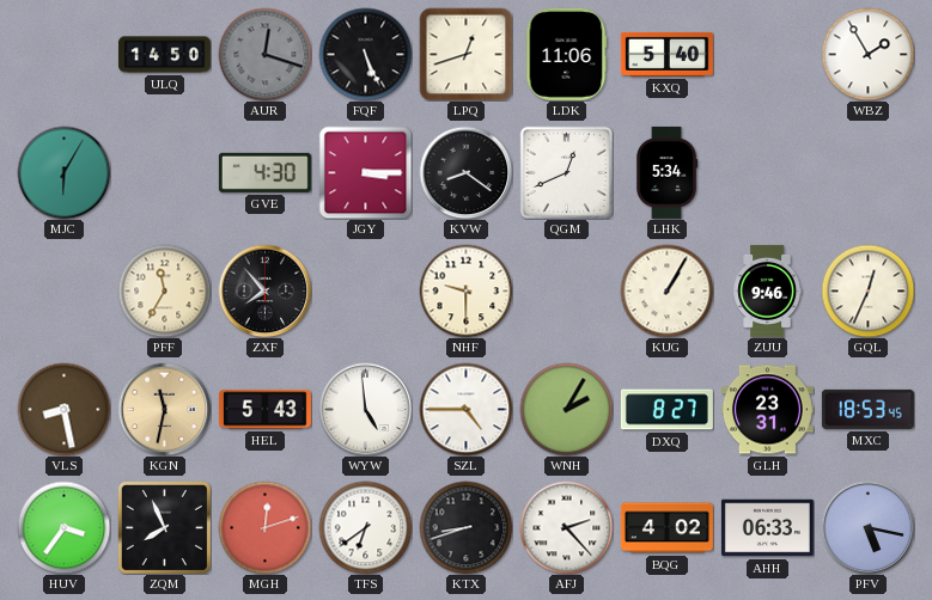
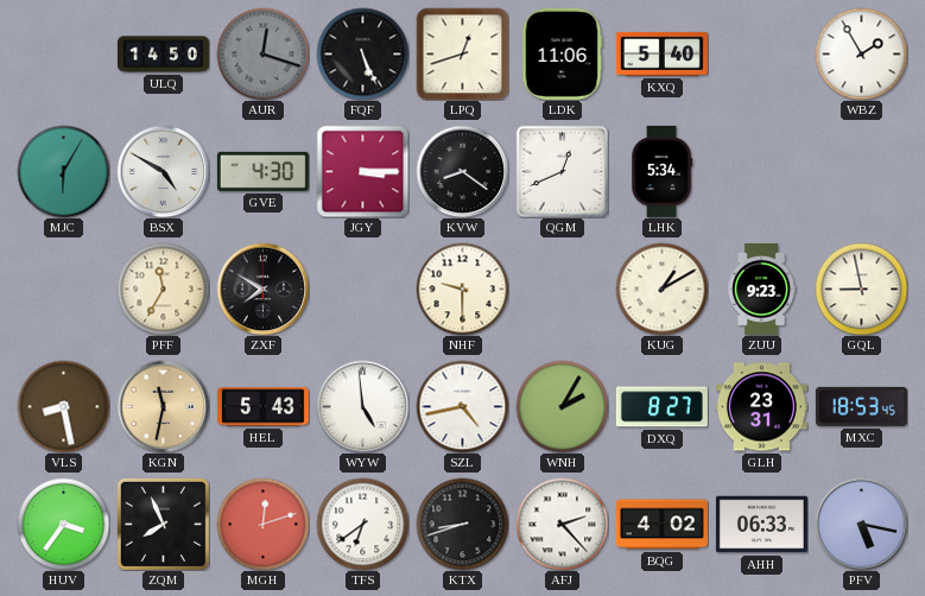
BSX: none -> 4:50
ZXF: 7:53 -> 7:50
KUG: 1:05 -> 1:10
ZUU: 9:46 -> 9:23
GQL: 12:34 -> 8:58
SZL: 4:45 -> 4:43
